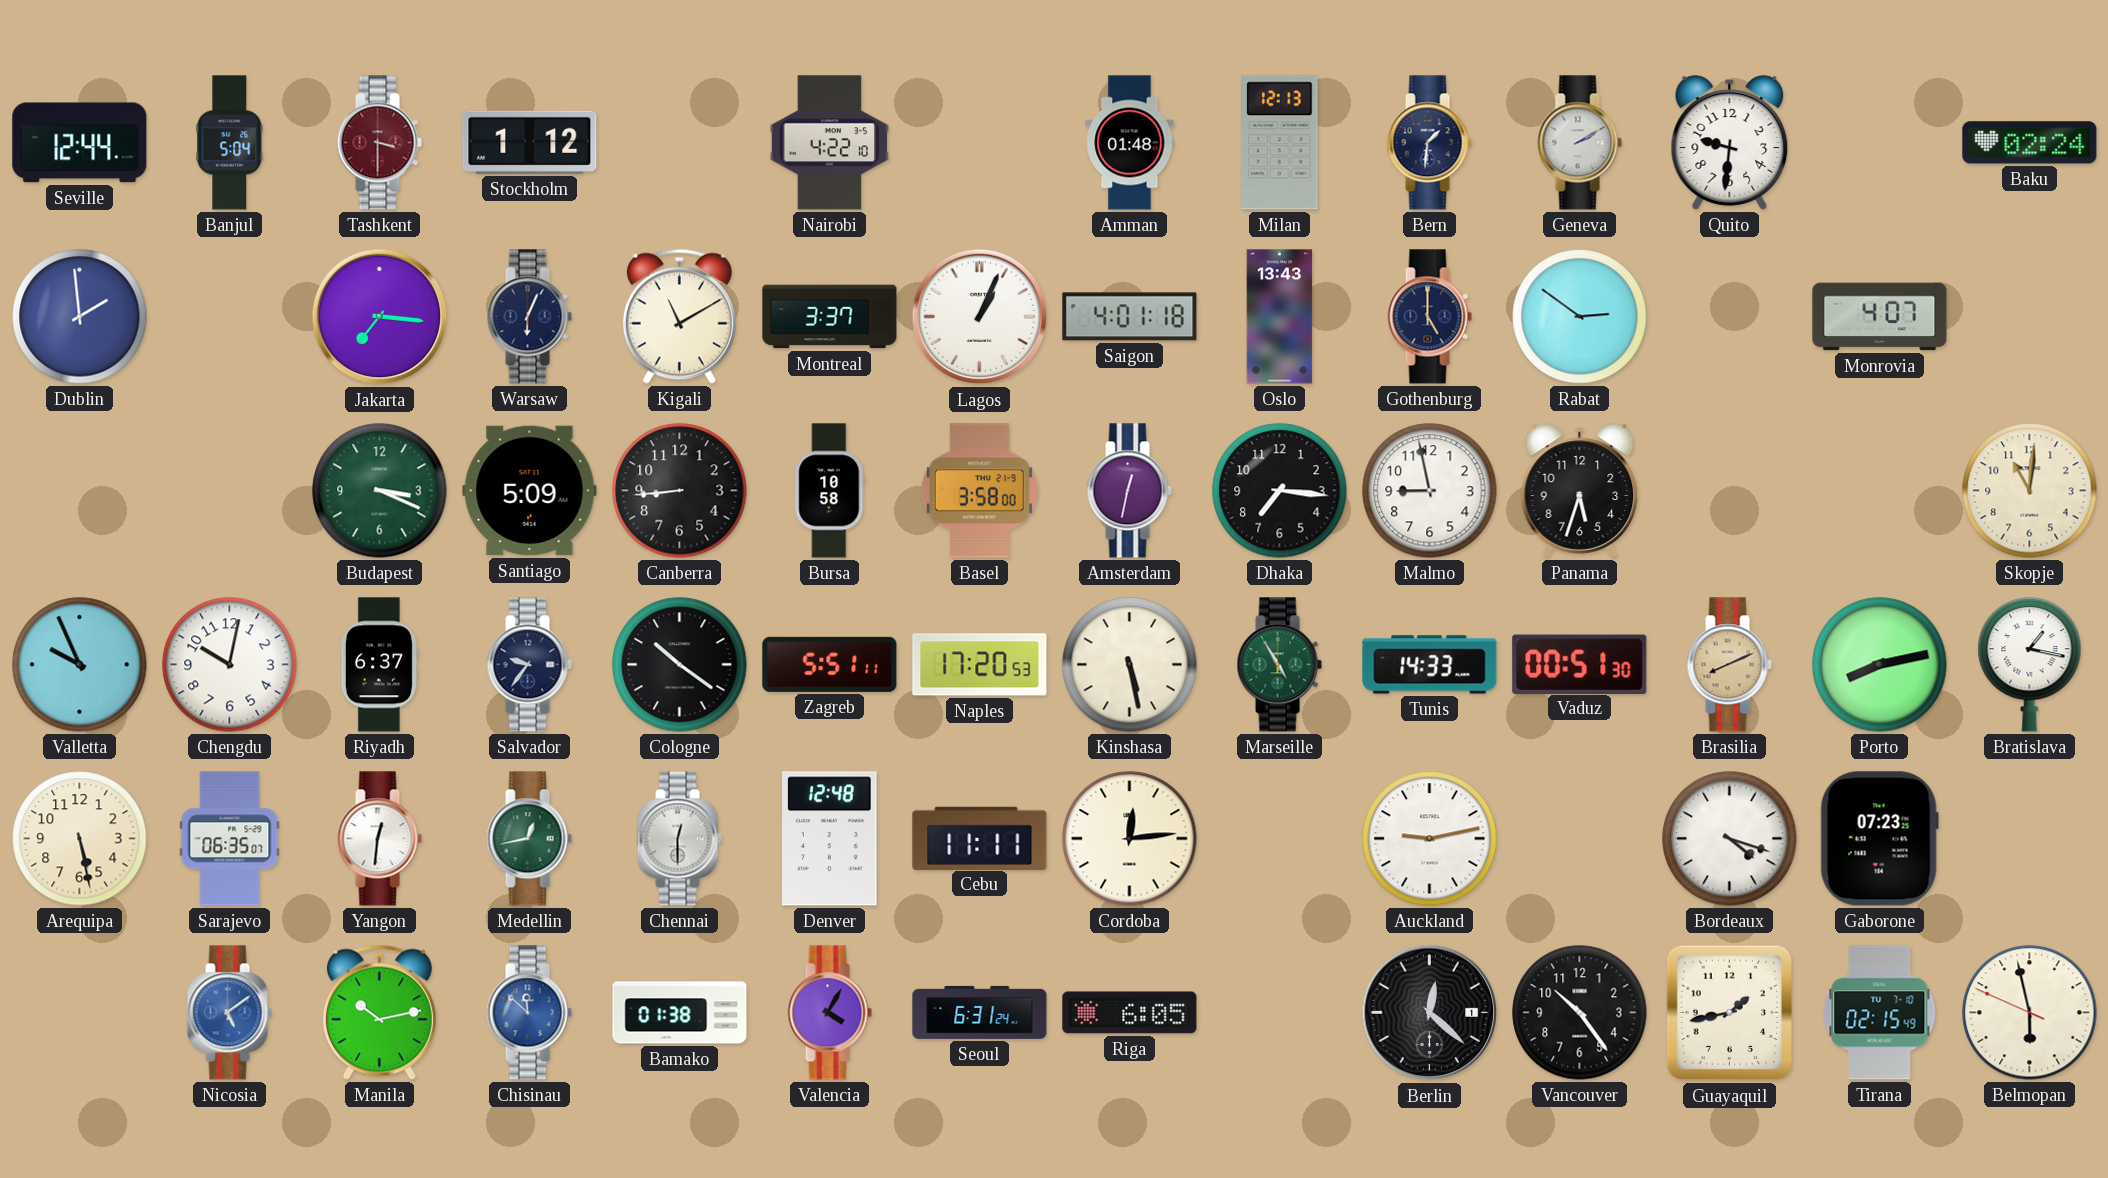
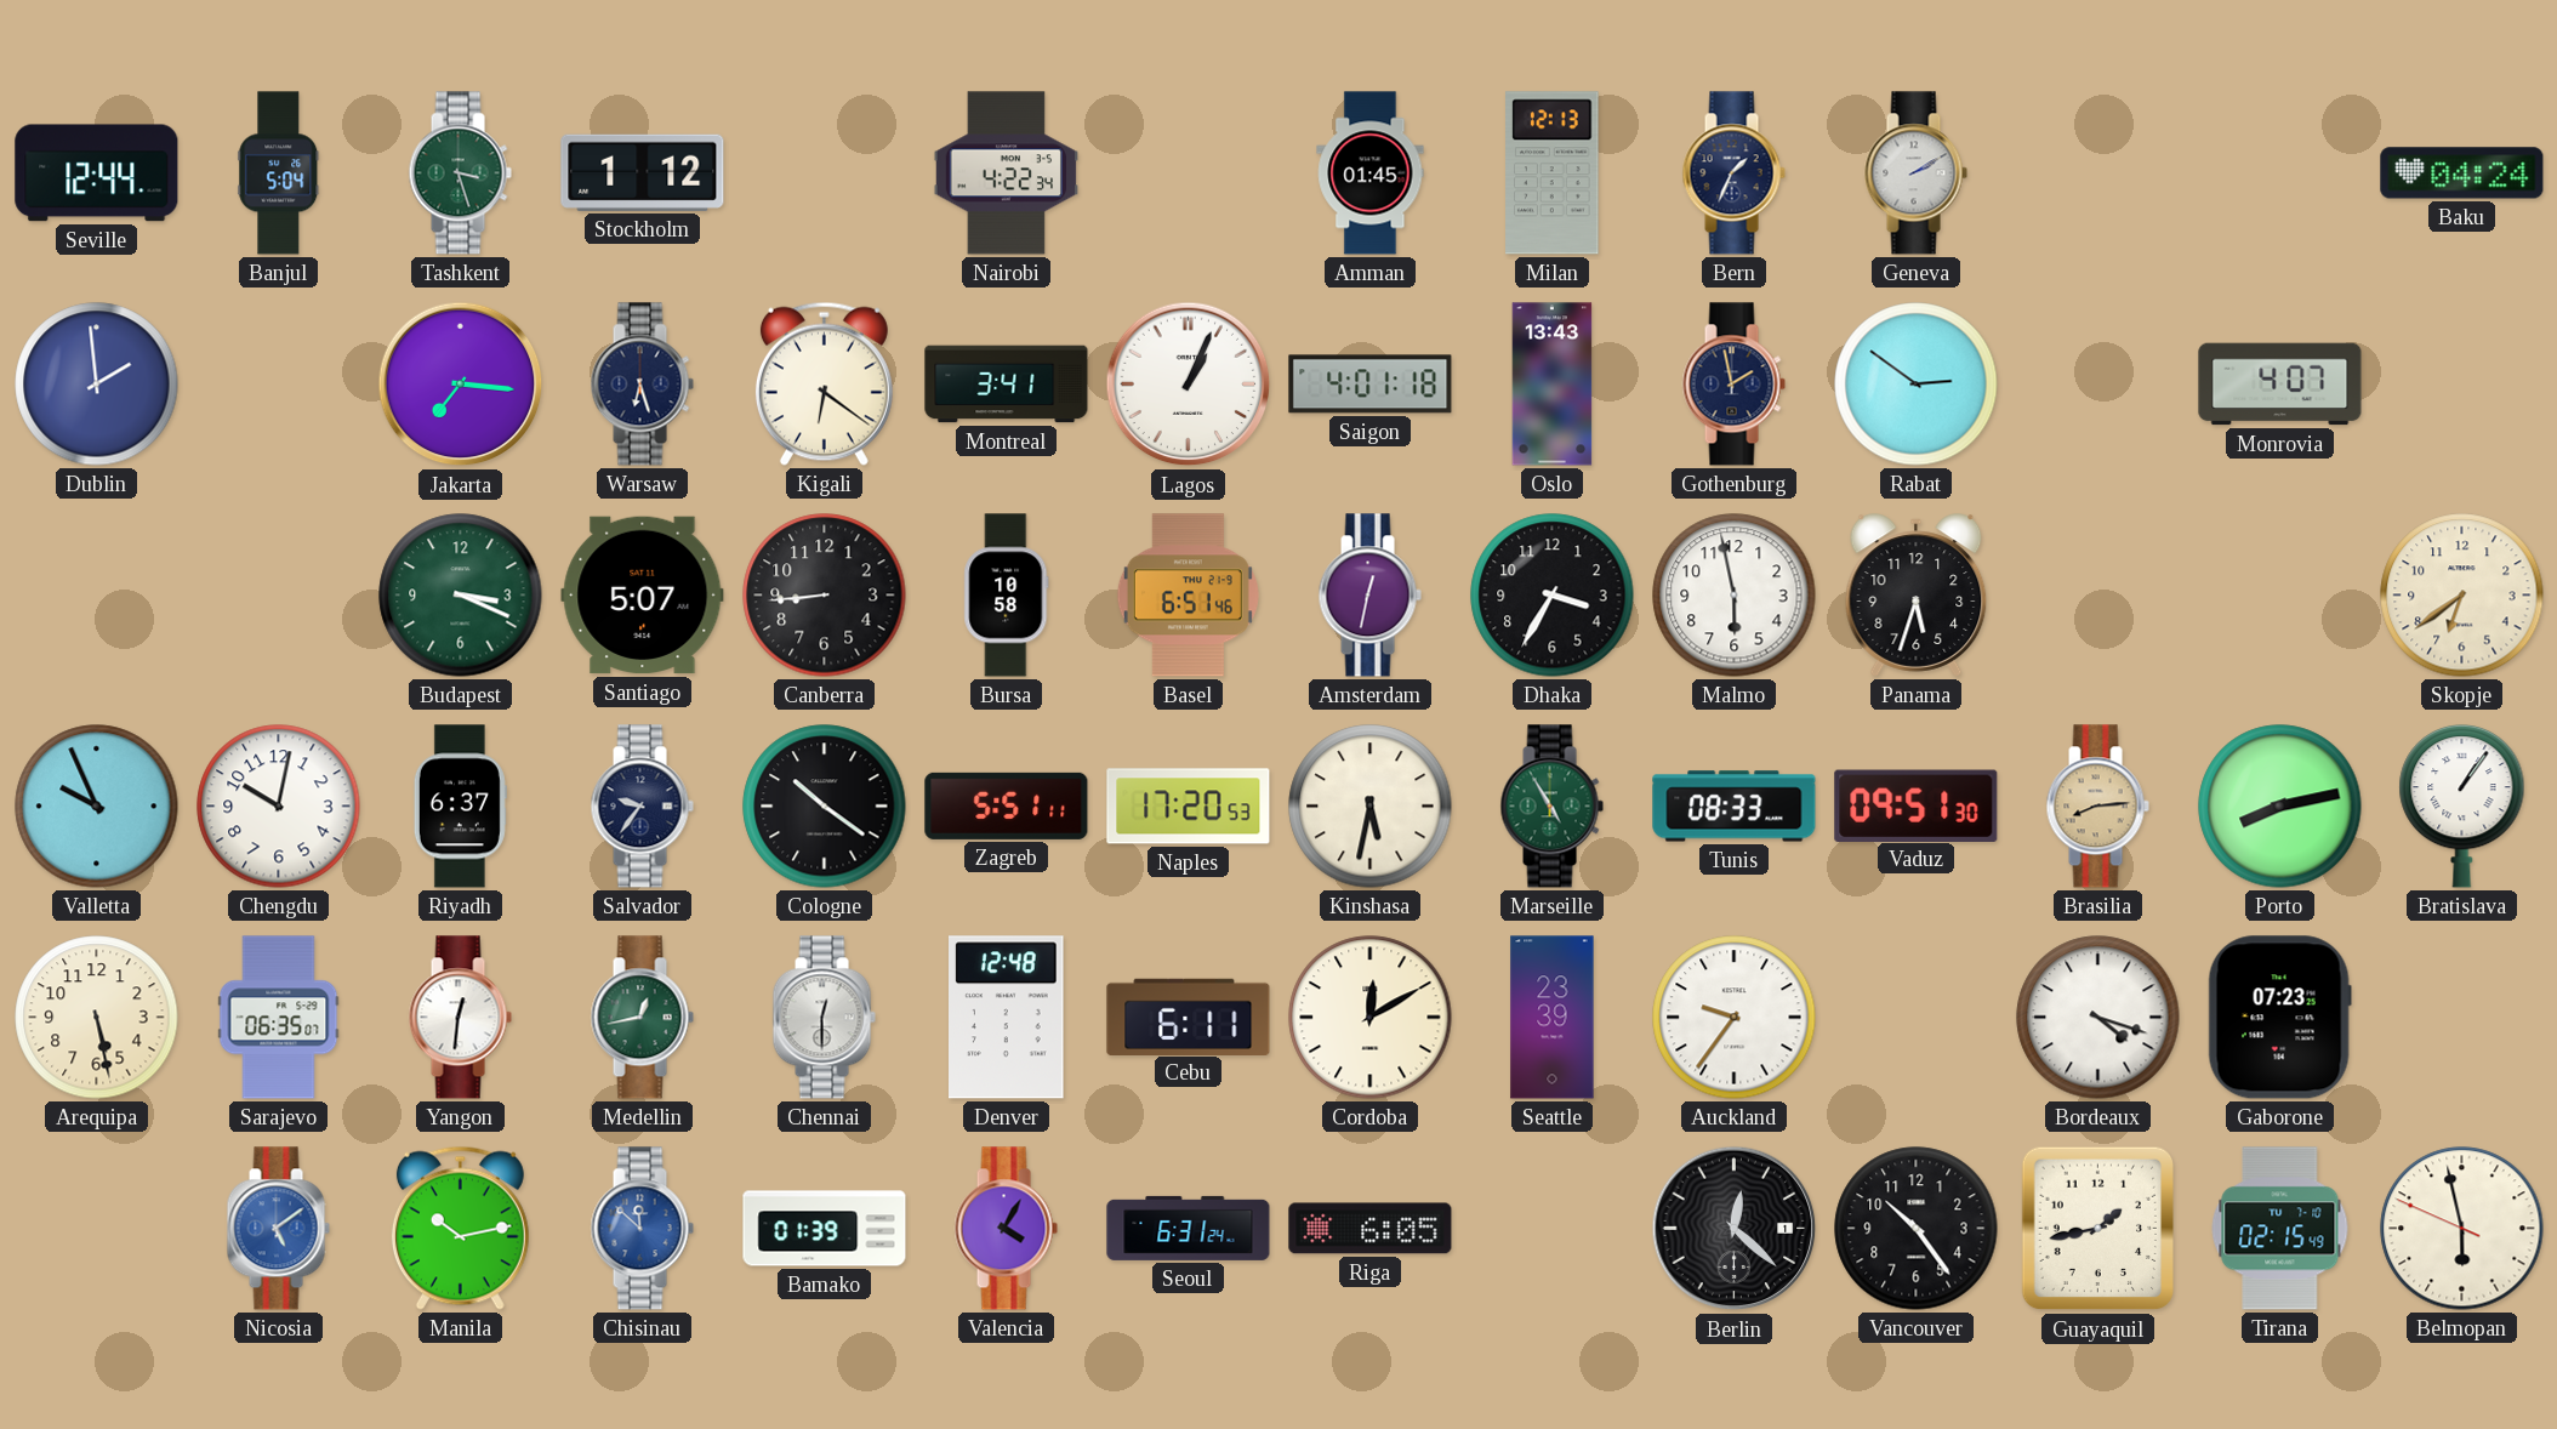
Tashkent: 3:30 -> 3:27
Tashkent dial: burgundy -> green
Nairobi: 4:22:10 -> 4:22:34
Amman: 01:48 -> 01:45
Bern: 1:31 -> 1:34
Quito: 9:31 -> none
Baku: 02:24 -> 04:24
Warsaw: 6:04 -> 6:27
Kigali: 11:10 -> 6:21
Montreal: 3:37 -> 3:41
Gothenburg: 5:00 -> 1:58
Santiago: 5:09 -> 5:07
Basel: 3:58 -> 6:51
Dhaka: 7:16 -> 3:35
Malmo: 8:58 -> 5:58
Skopje: 11:01 -> 6:39
Kinshasa: 5:28 -> 5:32
Tunis: 14:33 -> 08:33
Vaduz: 00:51 -> 09:51
Brasilia: 8:11 -> 8:14
Bratislava: 1:17 -> 1:06
Cebu: 11:11 -> 6:11
Cordoba: 12:14 -> 12:10
Seattle: none -> 23:39
Auckland: 9:13 -> 9:36
Bamako: 01:38 -> 01:39
